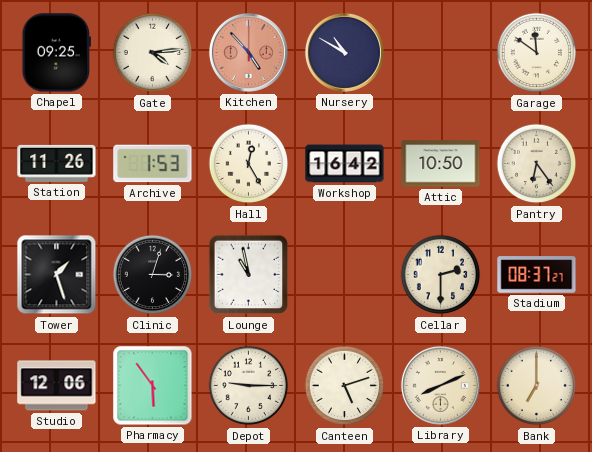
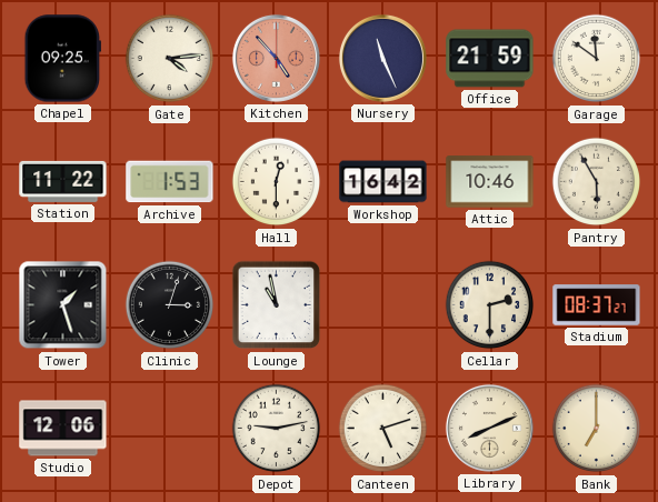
Nursery: 10:50 -> 11:26
Office: none -> 21:59
Station: 11:26 -> 11:22
Hall: 12:25 -> 12:30
Attic: 10:50 -> 10:46
Pantry: 6:24 -> 5:55
Pharmacy: 5:54 -> none
Depot: 9:15 -> 9:13
